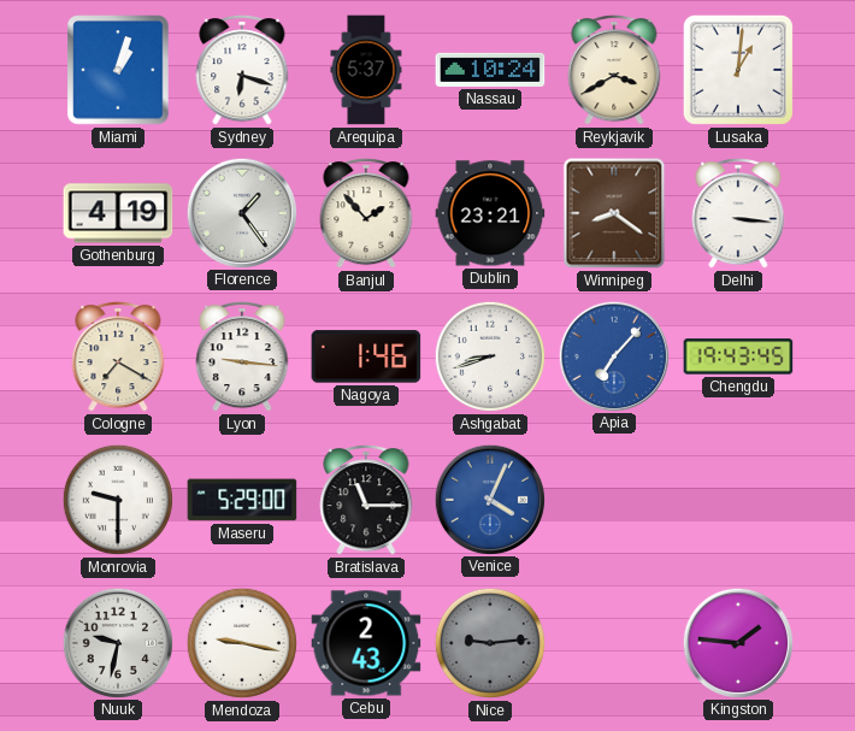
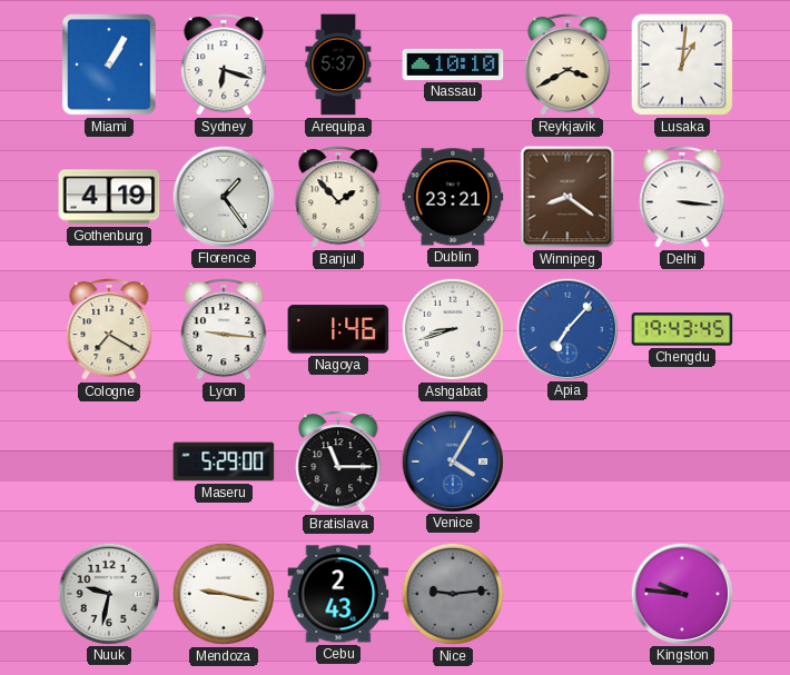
Miami: 1:03 -> 1:05
Nassau: 10:24 -> 10:10
Monrovia: 9:30 -> none
Venice: 4:04 -> 4:05
Kingston: 1:46 -> 9:46
